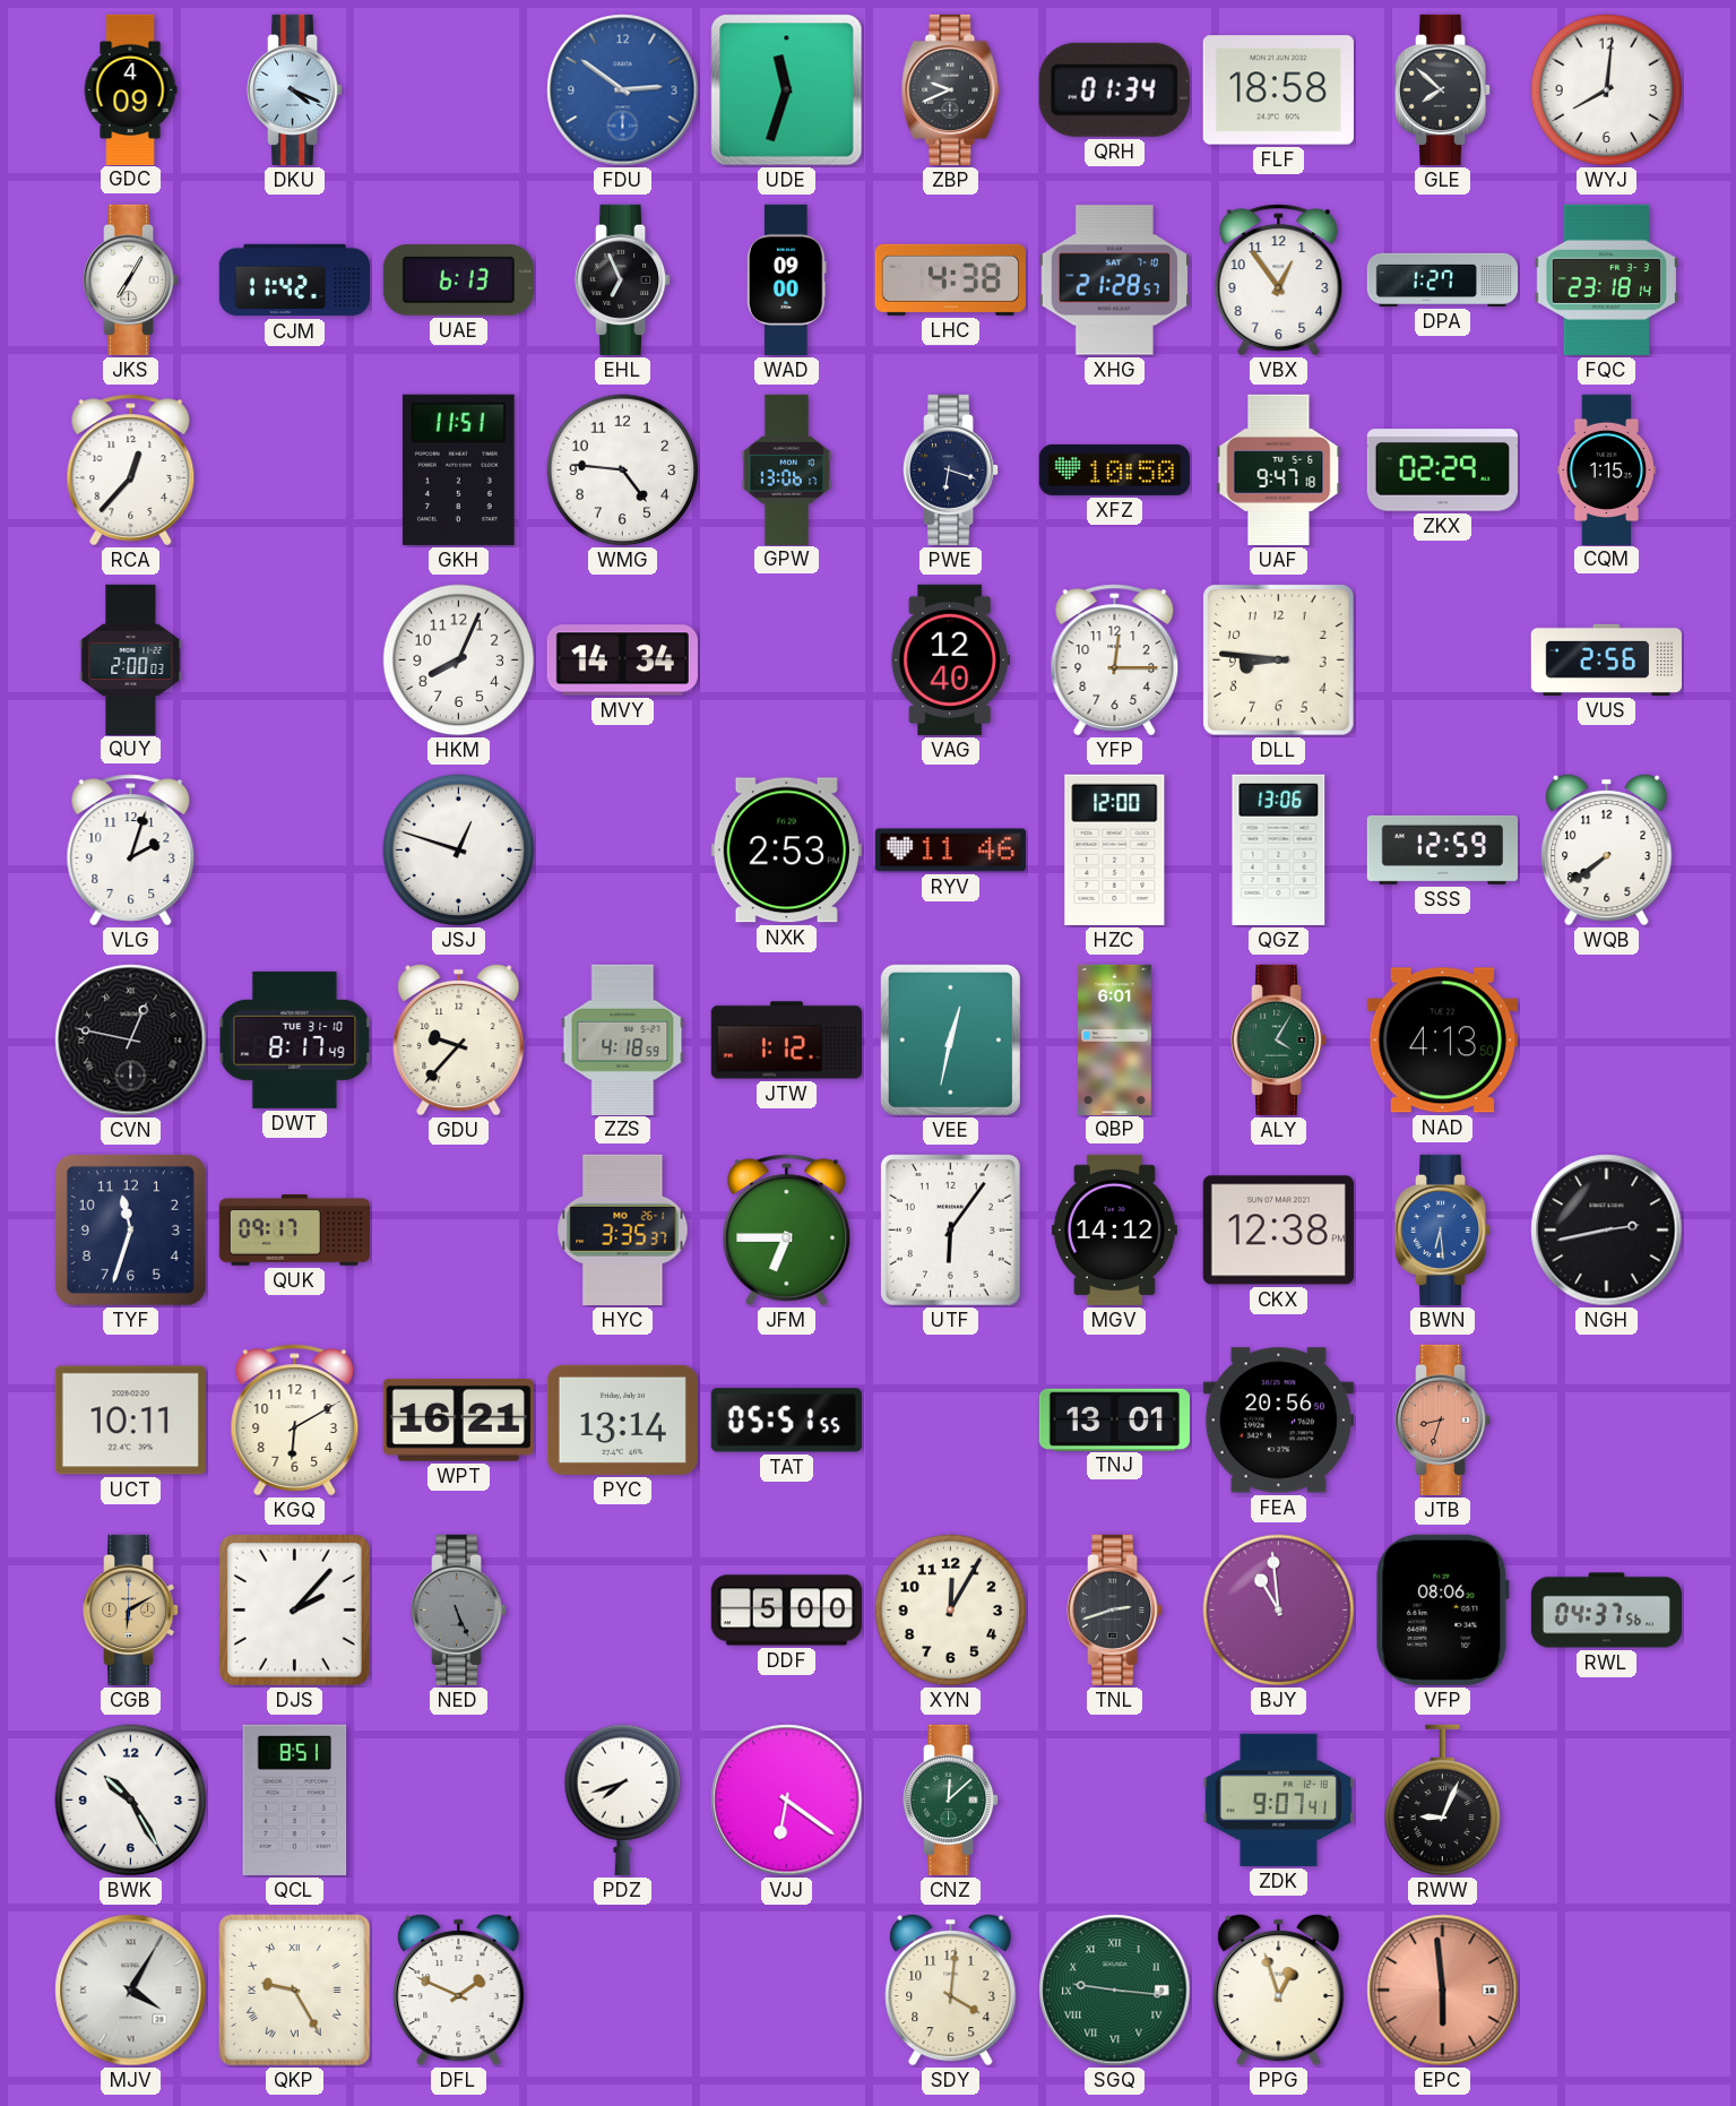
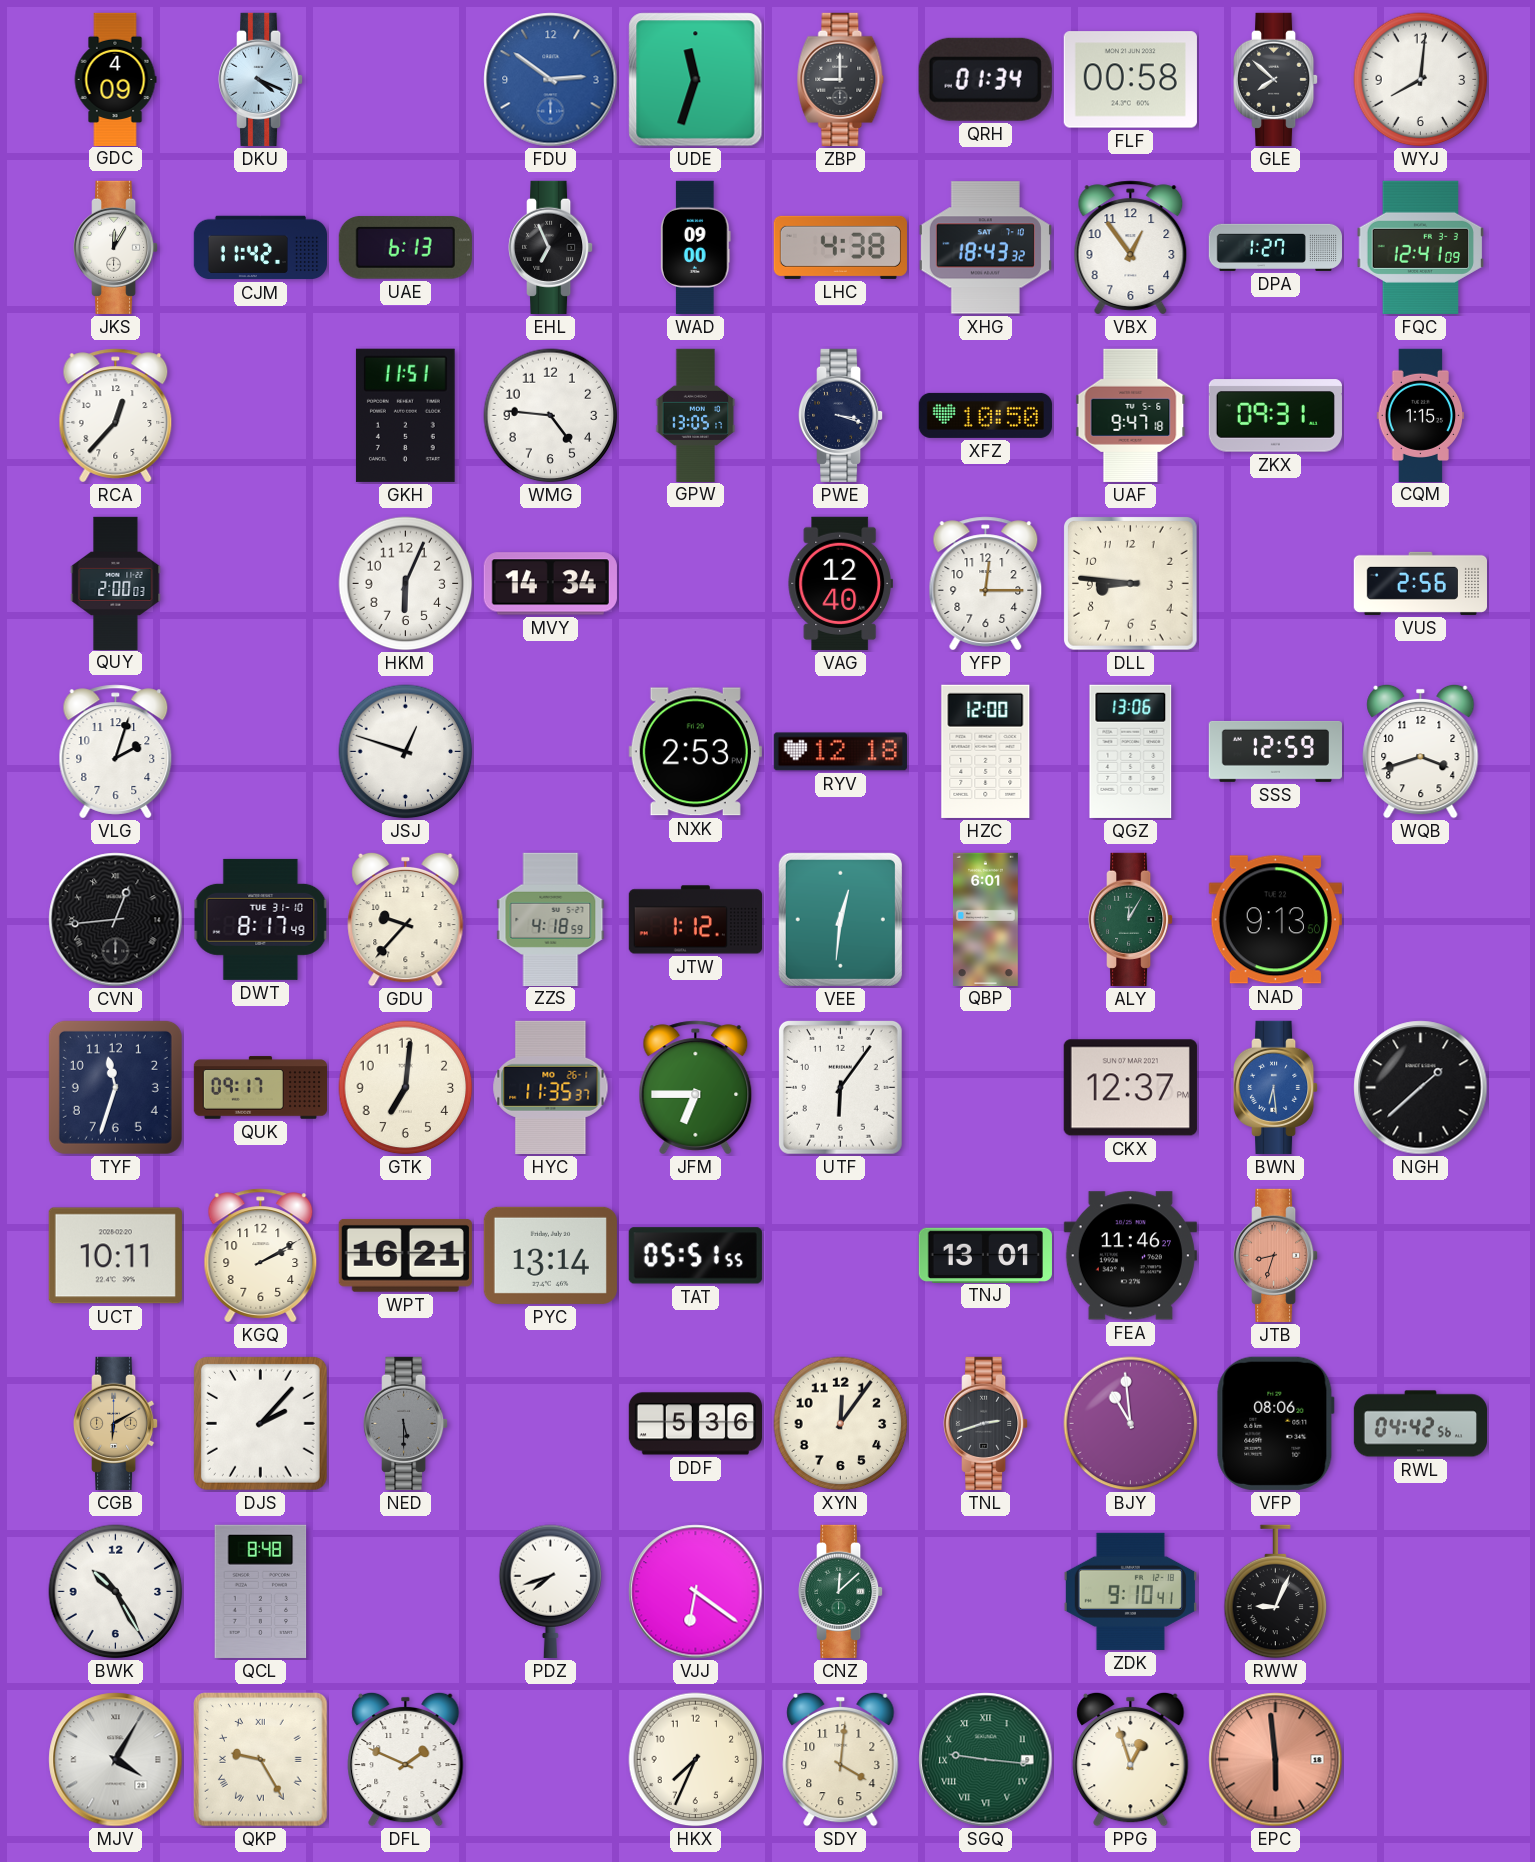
ZBP: 9:41 -> 9:00
FLF: 18:58 -> 00:58
JKS: 7:05 -> 12:05
XHG: 21:28 -> 18:43
FQC: 23:18 -> 12:41
GPW: 13:06 -> 13:05
PWE: 6:18 -> 3:18
ZKX: 02:29 -> 09:31
HKM: 8:04 -> 6:04
RYV: 11:46 -> 12:18
WQB: 7:39 -> 3:42
CVN: 12:47 -> 12:44
VEE: 12:32 -> 12:31
ALY: 4:05 -> 12:05
NAD: 4:13 -> 9:13
GTK: none -> 7:01
HYC: 3:35 -> 11:35
MGV: 14:12 -> none
CKX: 12:38 -> 12:37
NGH: 2:43 -> 1:38
KGQ: 6:10 -> 2:10
FEA: 20:56 -> 11:46
NED: 5:26 -> 5:30
DDF: 5:00 -> 5:36
XYN: 12:05 -> 12:06
RWL: 04:37 -> 04:42
QCL: 8:51 -> 8:48
ZDK: 9:07 -> 9:10
HKX: none -> 7:34
